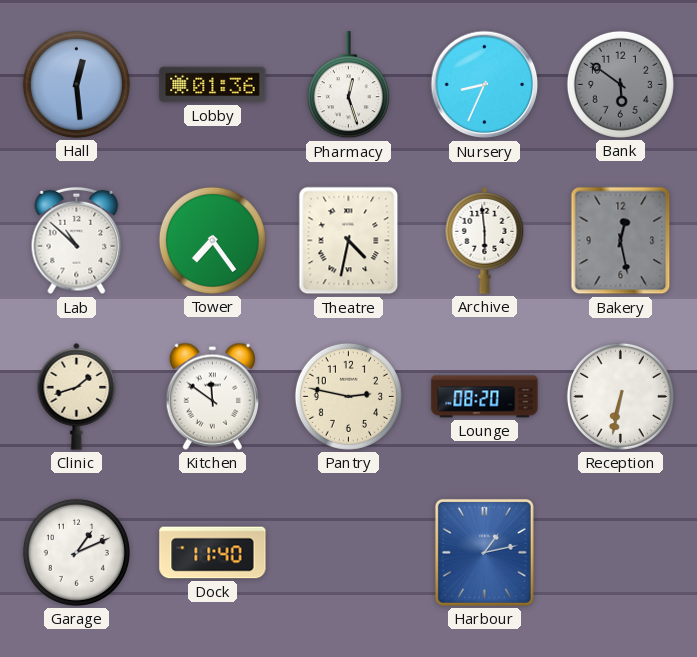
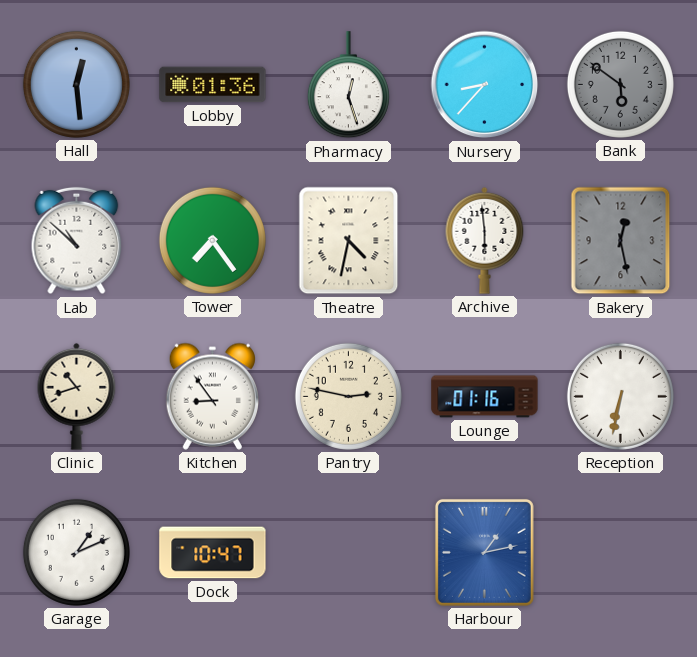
Nursery: 8:34 -> 8:37
Clinic: 1:42 -> 10:42
Kitchen: 11:51 -> 8:54
Lounge: 08:20 -> 01:16
Dock: 11:40 -> 10:47
